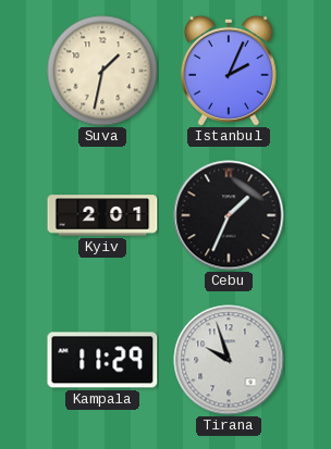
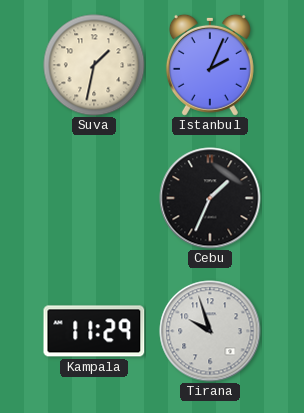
Kyiv: 2:01 -> none
